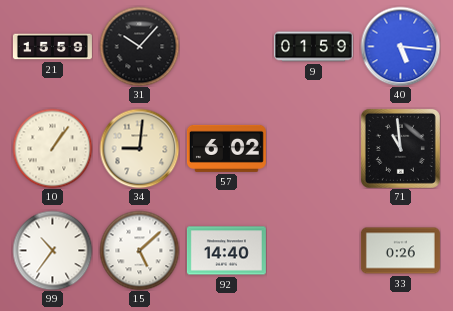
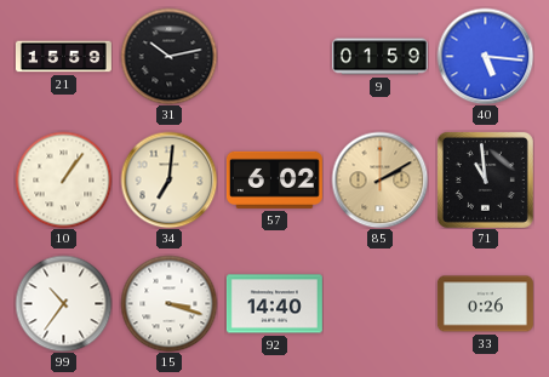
31: 10:07 -> 10:13
34: 9:01 -> 7:01
85: none -> 2:10
15: 5:08 -> 3:18
